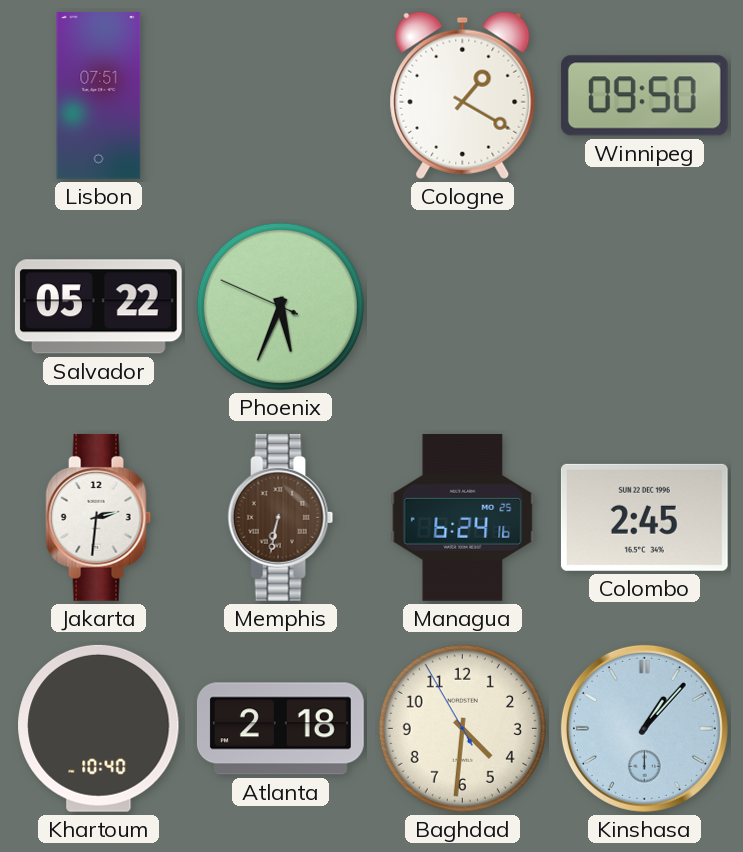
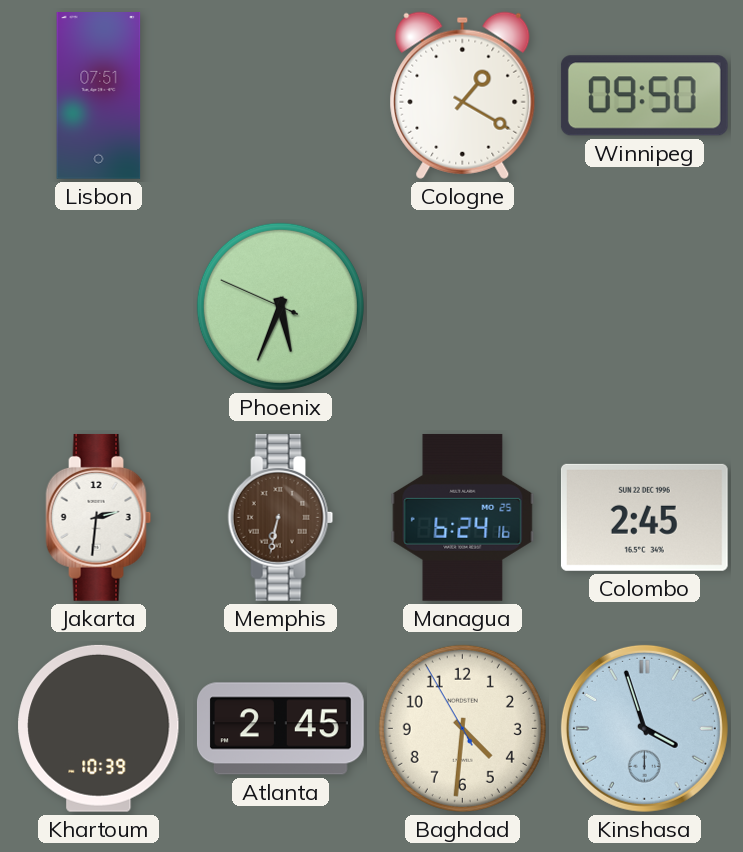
Salvador: 05:22 -> none
Khartoum: 10:40 -> 10:39
Atlanta: 2:18 -> 2:45
Kinshasa: 1:07 -> 3:57
